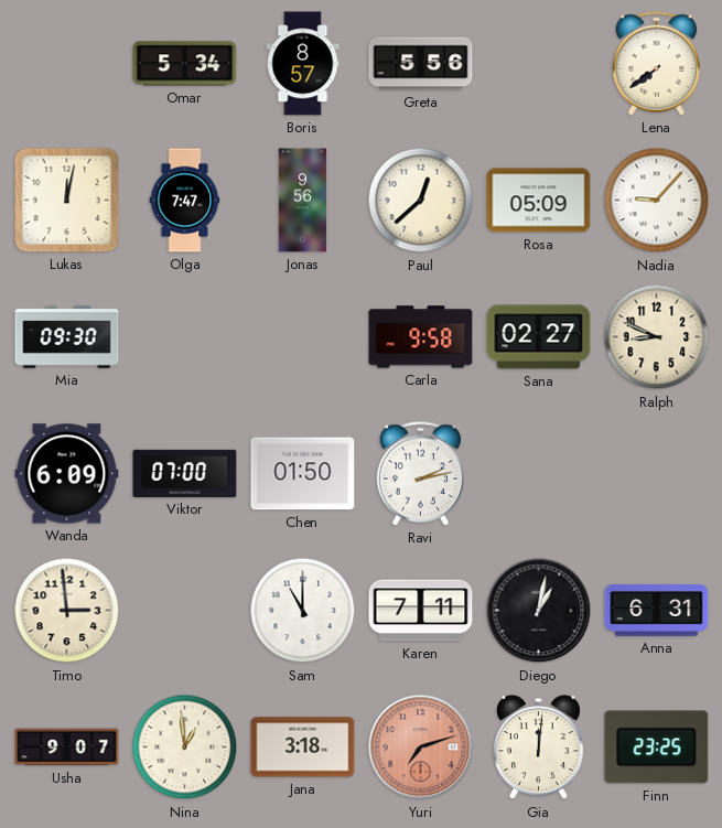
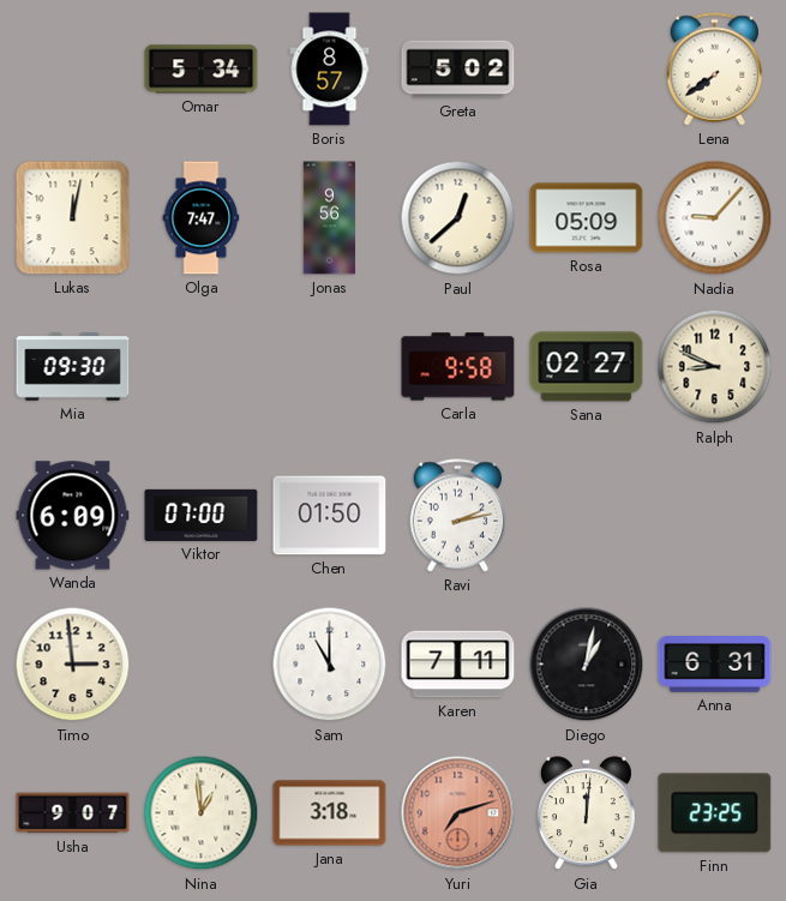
Greta: 5:56 -> 5:02
